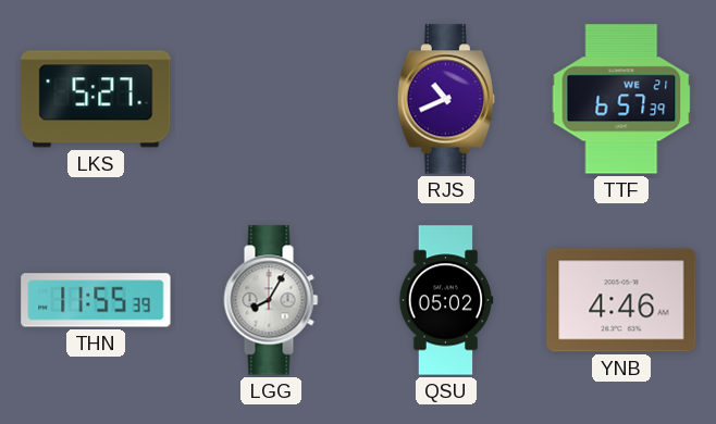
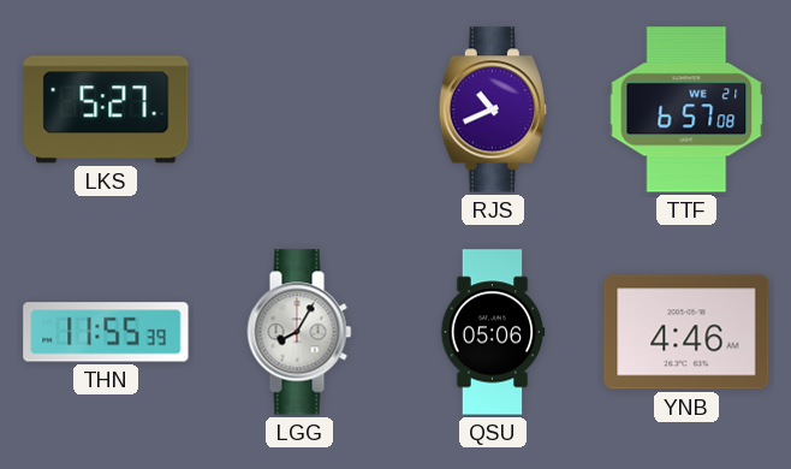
TTF: 6:57:39 -> 6:57:08
QSU: 05:02 -> 05:06
